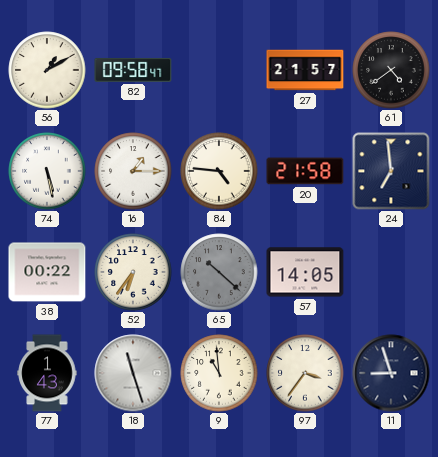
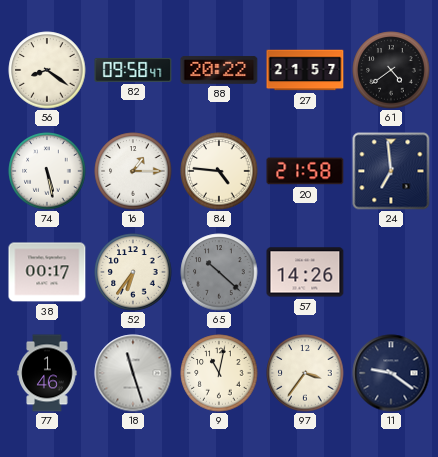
56: 1:10 -> 8:21
88: none -> 20:22
38: 00:22 -> 00:17
57: 14:05 -> 14:26
77: 1:43 -> 1:46
9: 10:59 -> 11:02
11: 8:57 -> 9:21
